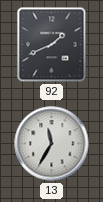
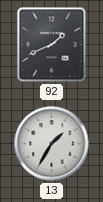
13: 11:35 -> 1:35
